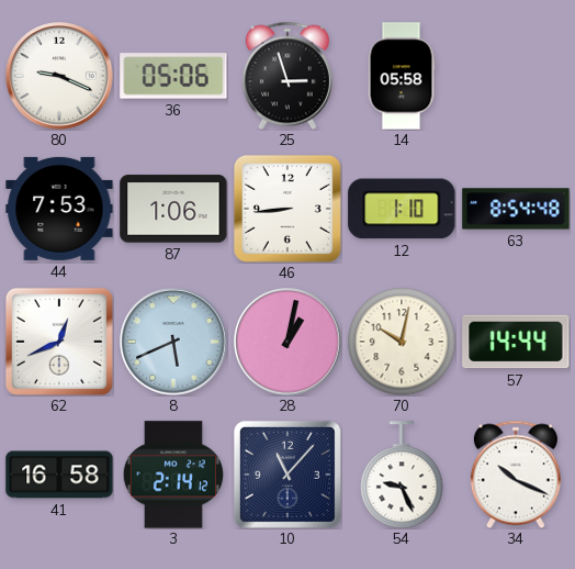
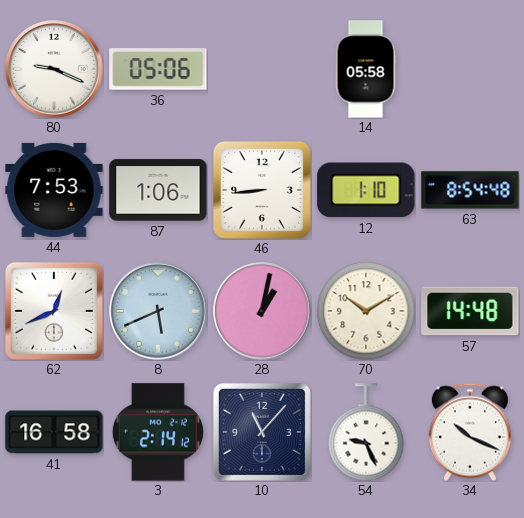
25: 2:57 -> none
70: 10:02 -> 10:10
57: 14:44 -> 14:48
